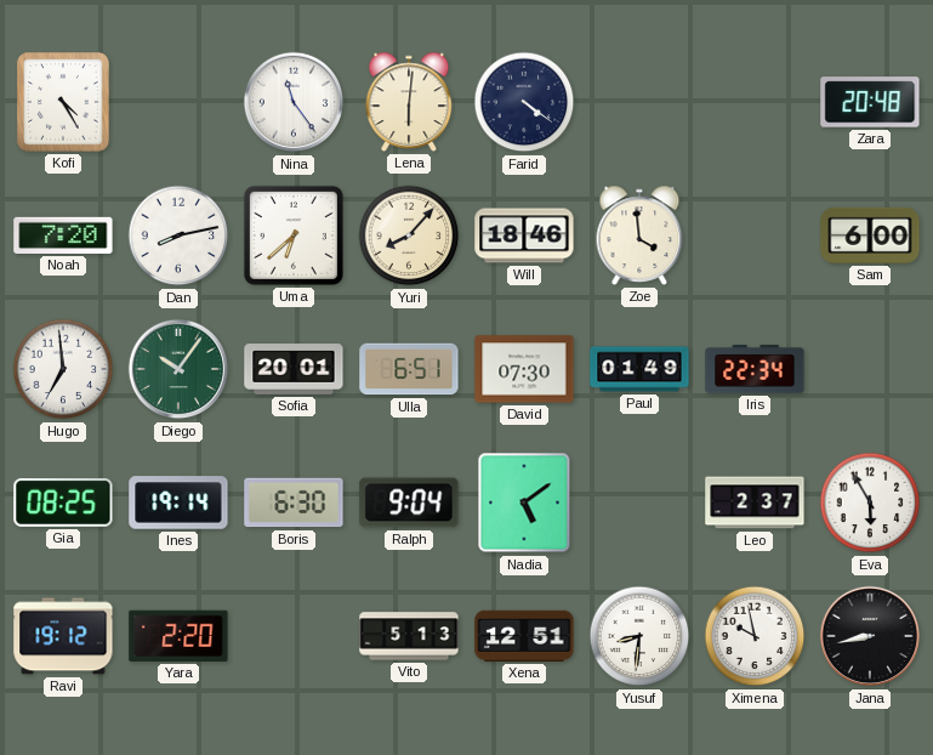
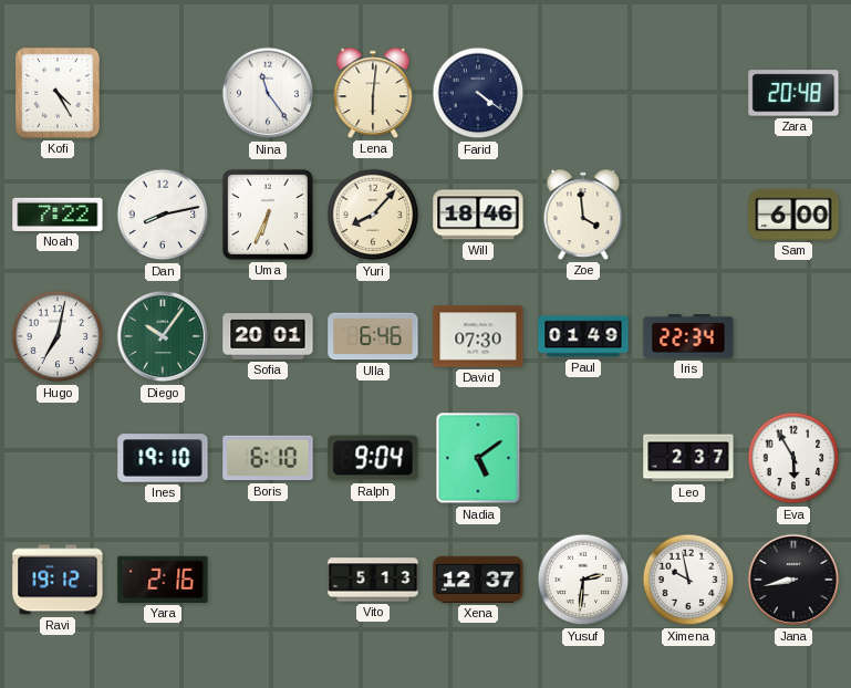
Noah: 7:20 -> 7:22
Uma: 6:38 -> 6:34
Hugo: 6:59 -> 7:02
Ulla: 6:51 -> 6:46
Gia: 08:25 -> none
Ines: 19:14 -> 19:10
Boris: 6:30 -> 6:10
Yara: 2:20 -> 2:16
Xena: 12:51 -> 12:37
Yusuf: 8:31 -> 2:31
